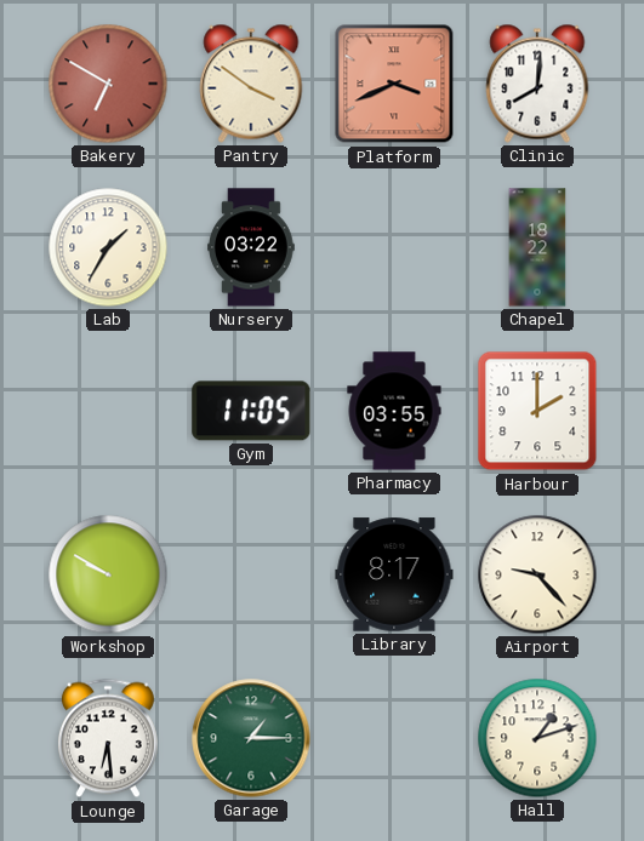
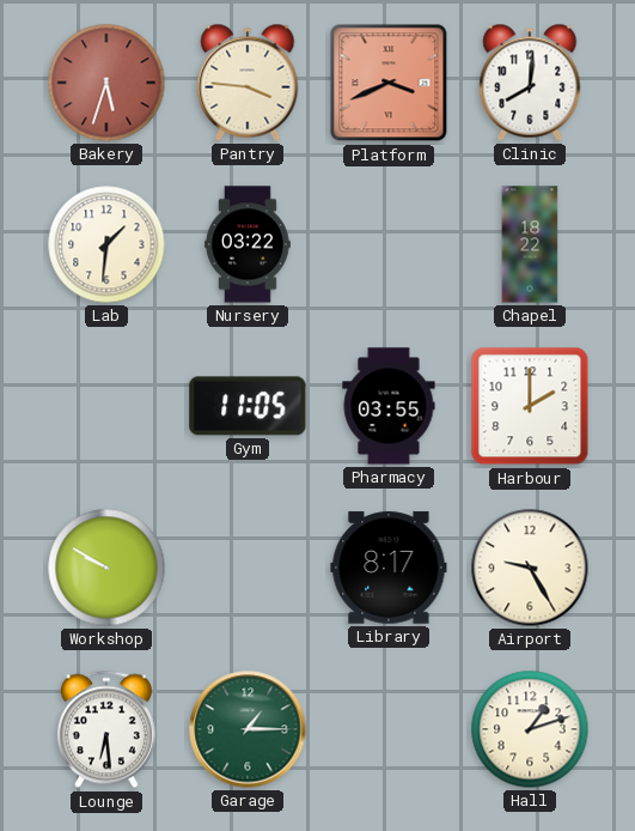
Bakery: 6:50 -> 5:33
Pantry: 3:51 -> 3:46
Lab: 1:35 -> 1:31
Airport: 9:23 -> 9:25
